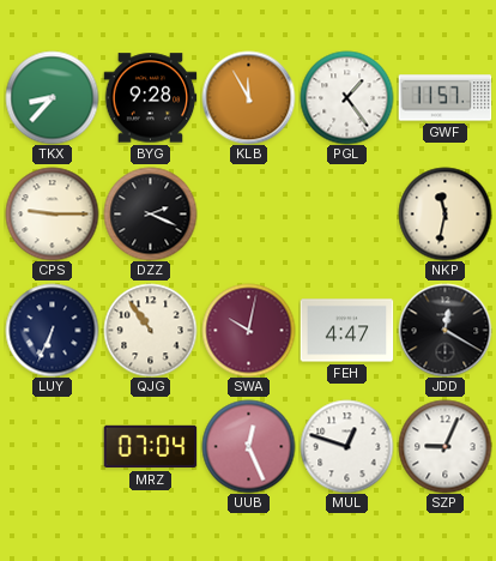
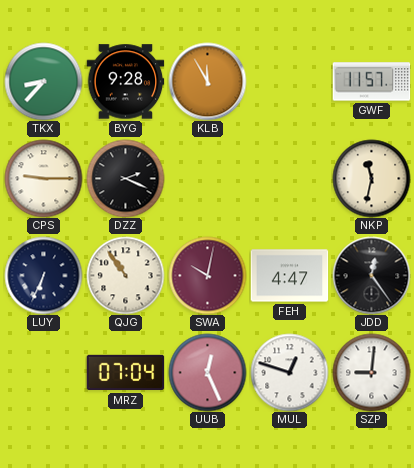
PGL: 1:24 -> none
JDD: 12:20 -> 12:24
SZP: 9:04 -> 9:01
